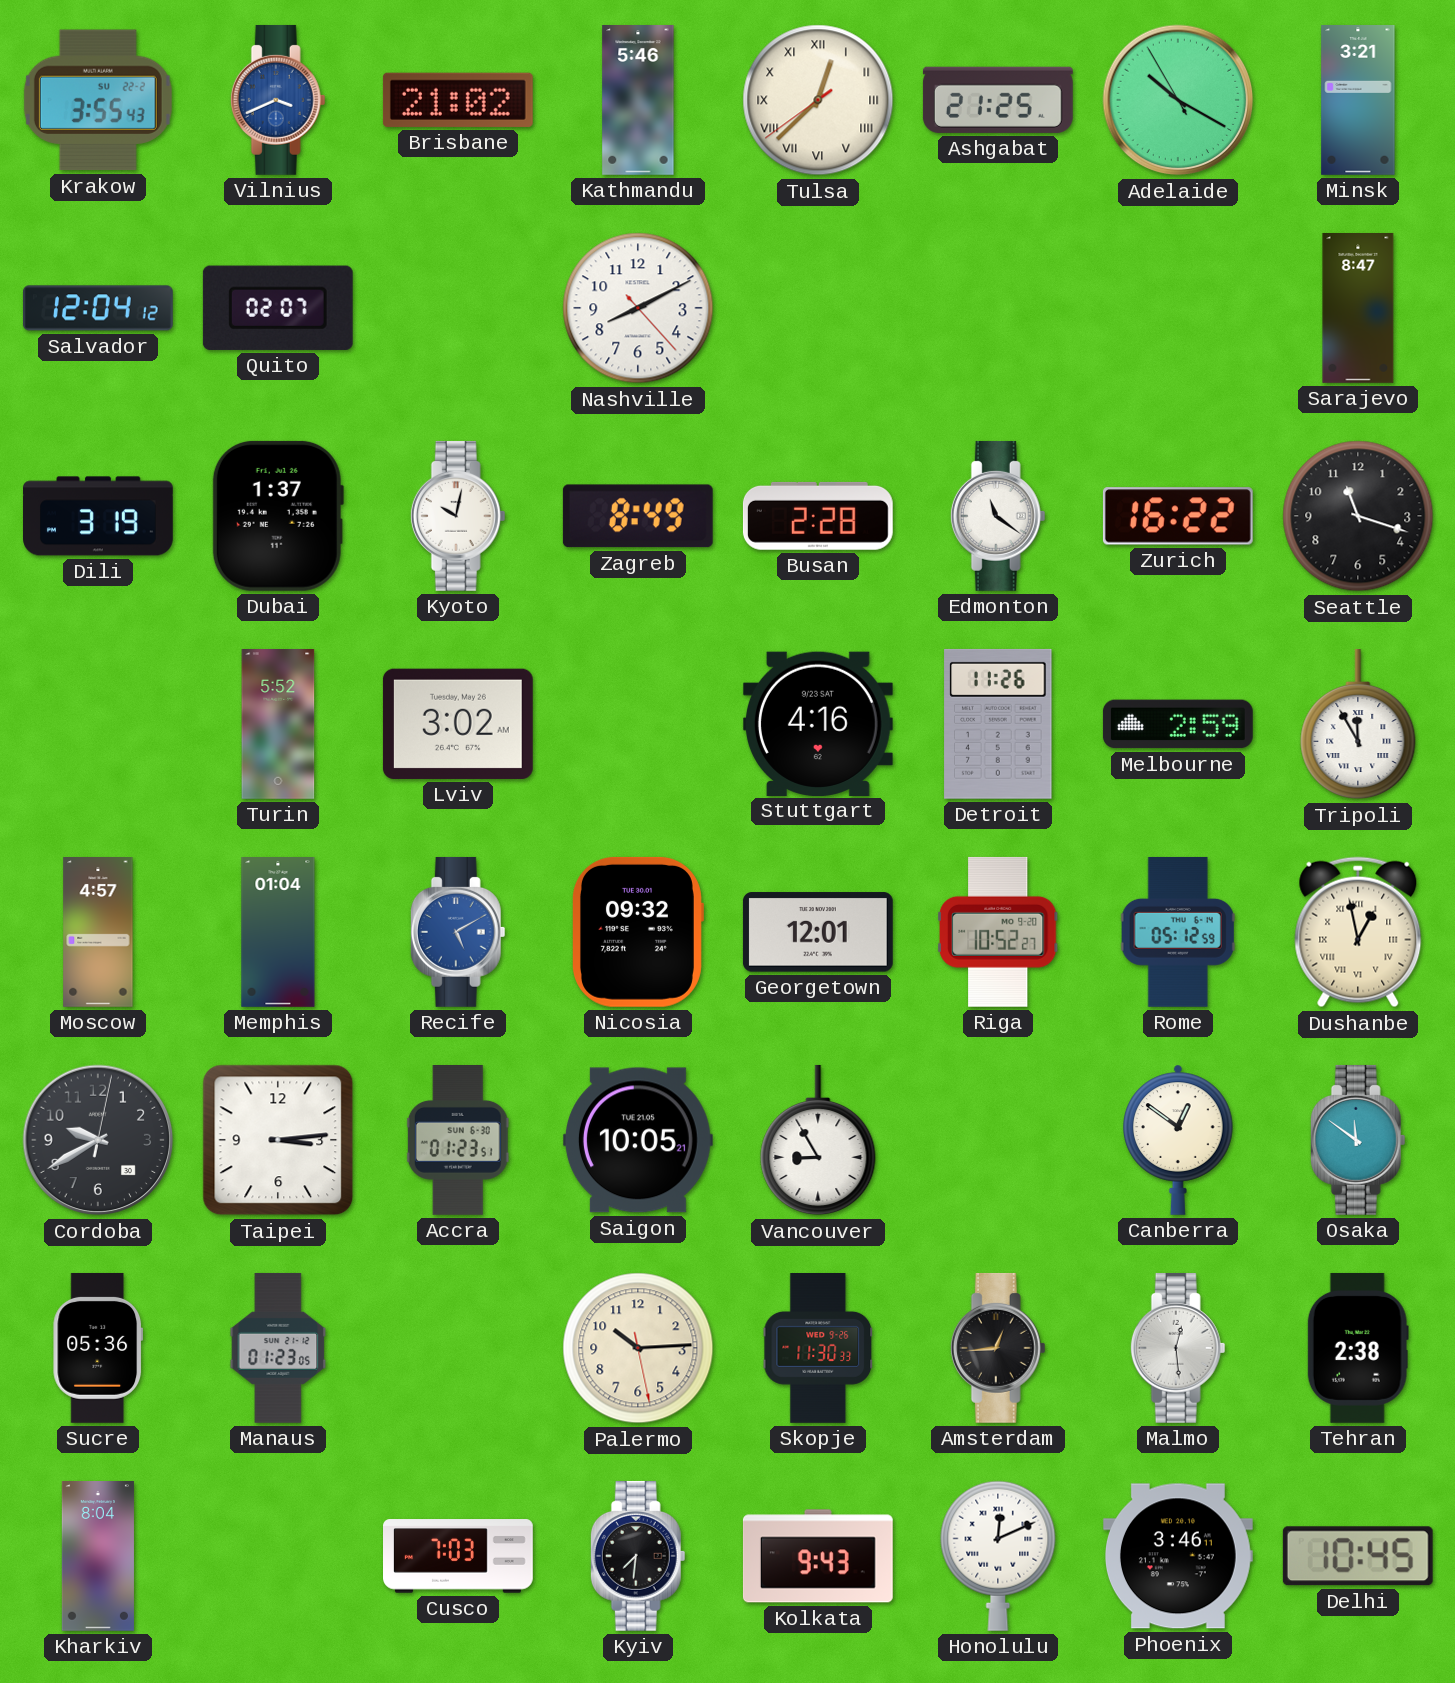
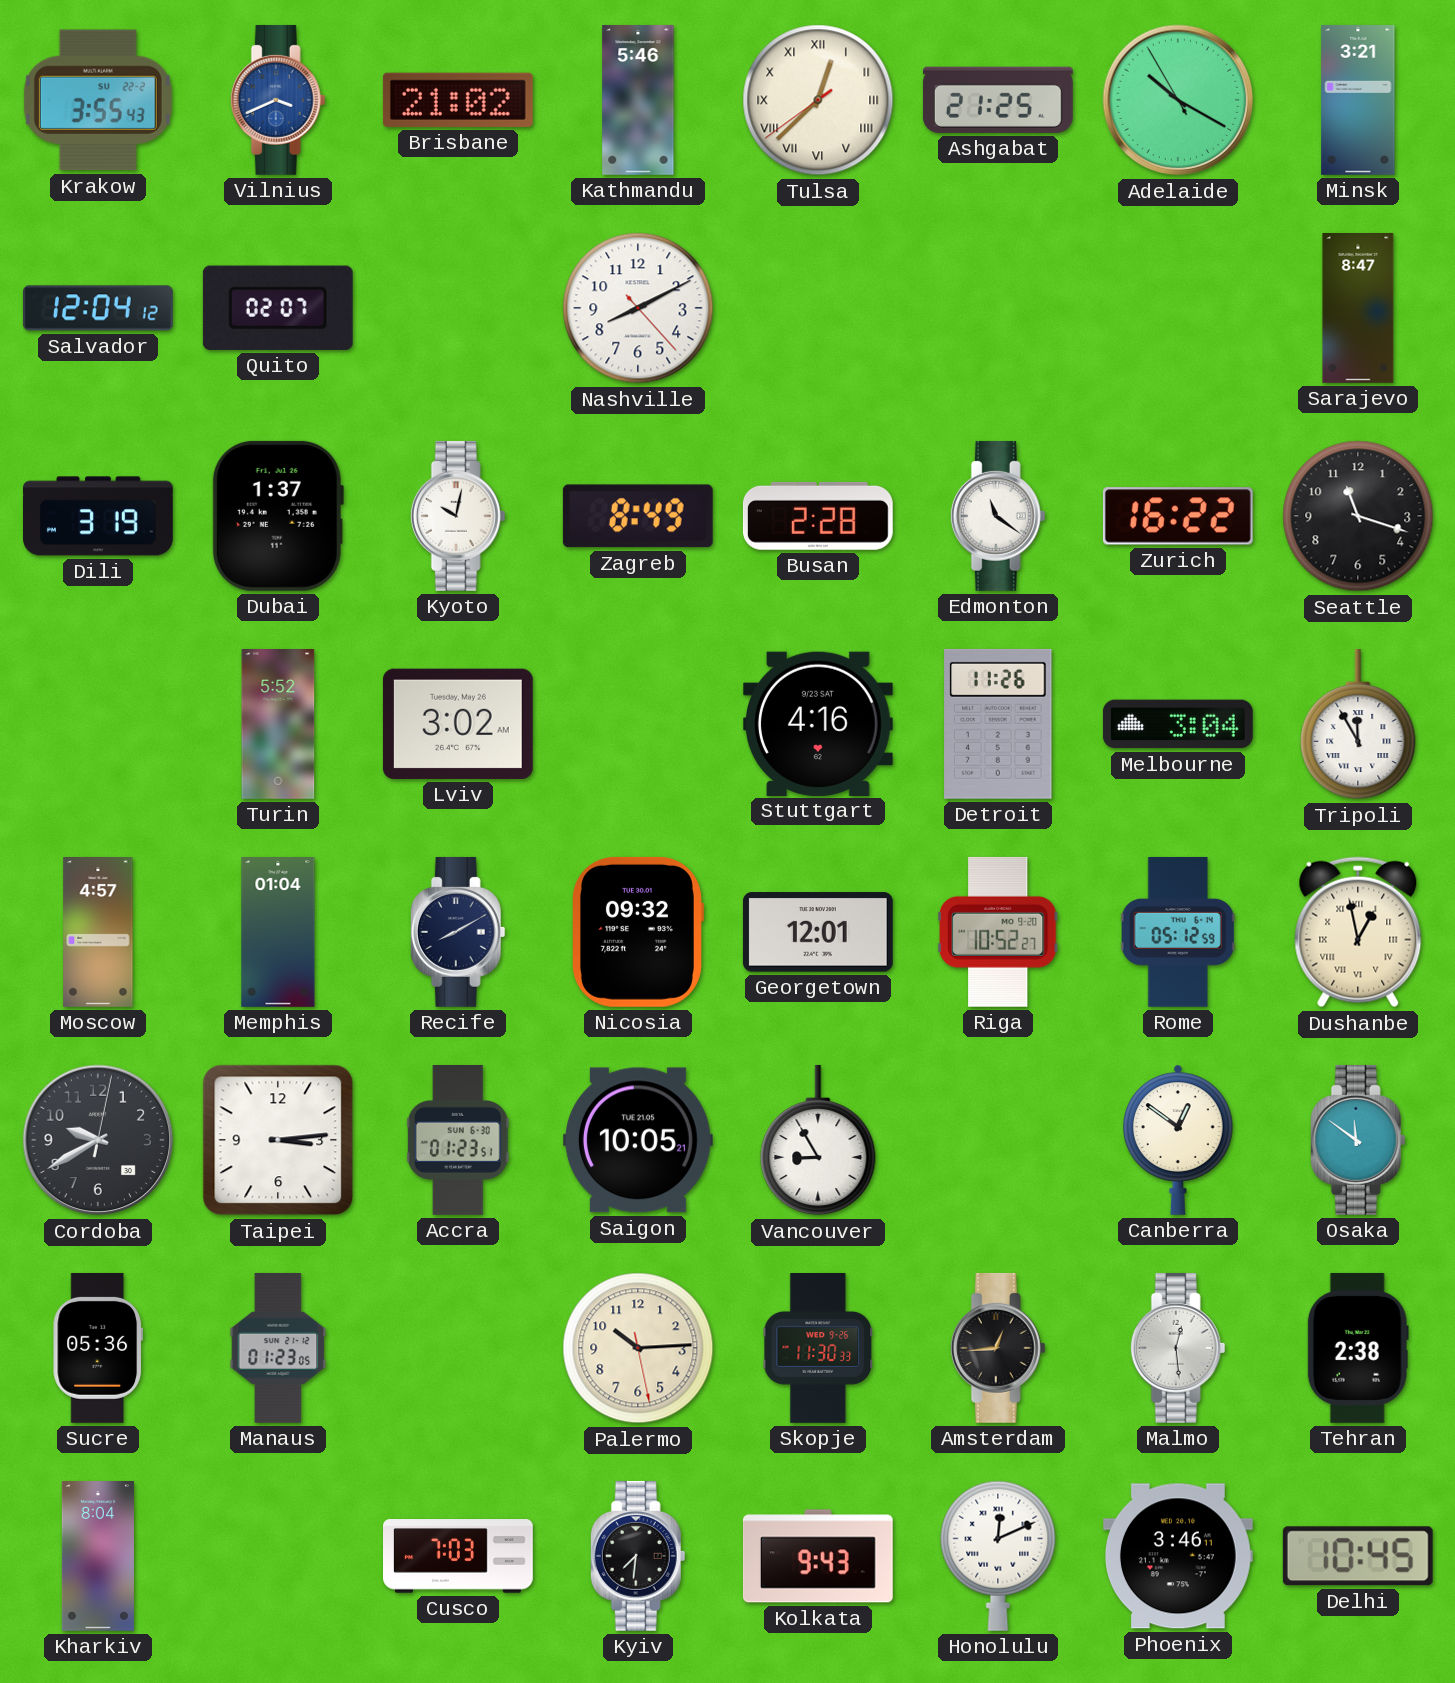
Melbourne: 2:59 -> 3:04
Recife: 5:10 -> 8:10
Recife dial: blue -> navy
